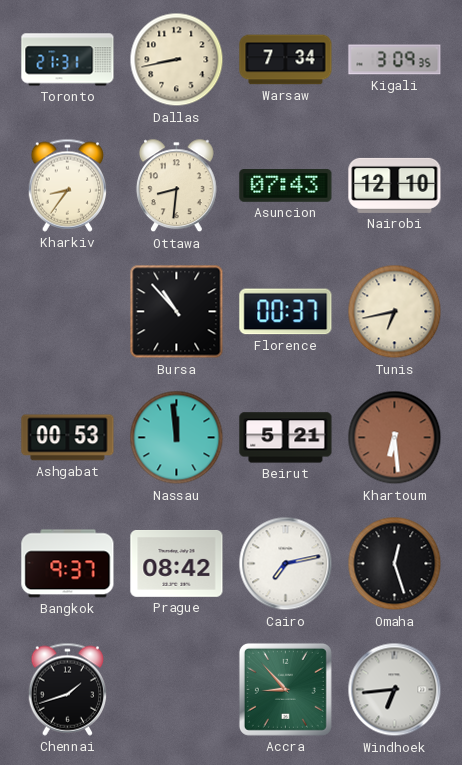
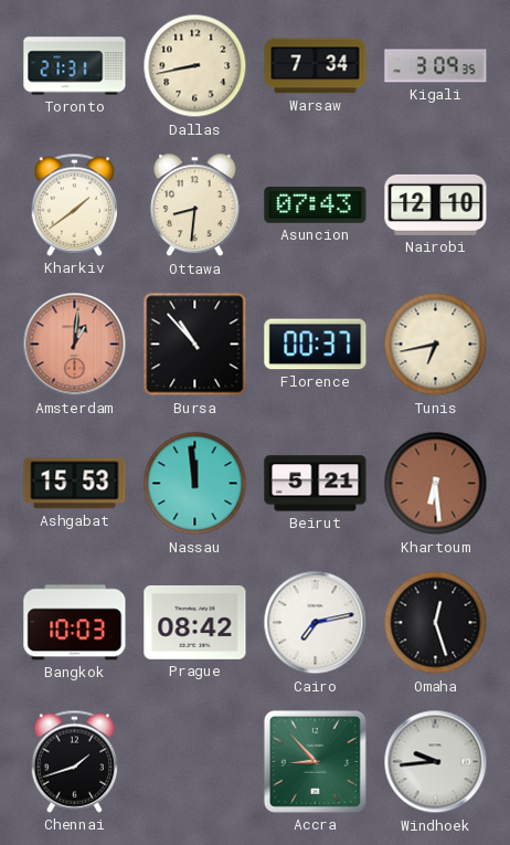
Kharkiv: 8:36 -> 1:39
Amsterdam: none -> 1:01
Ashgabat: 00:53 -> 15:53
Bangkok: 9:37 -> 10:03
Windhoek: 6:44 -> 9:44
